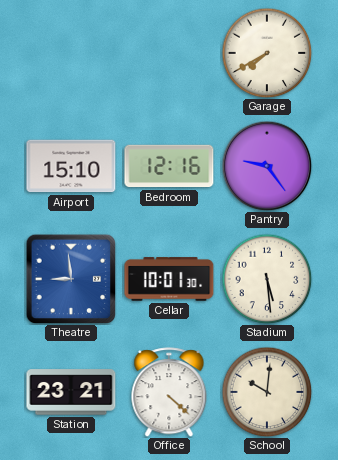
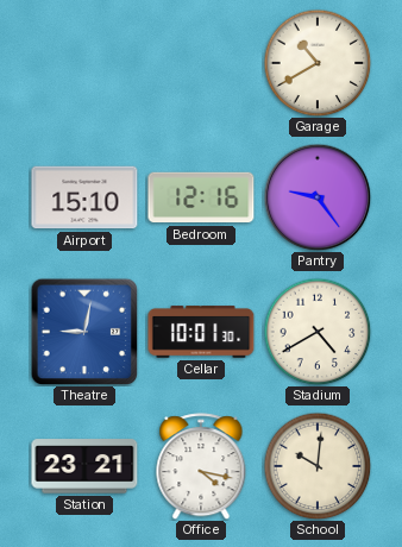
Garage: 7:40 -> 10:40
Theatre: 8:59 -> 9:02
Stadium: 5:29 -> 4:40
Office: 4:22 -> 4:17
